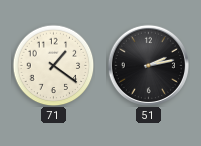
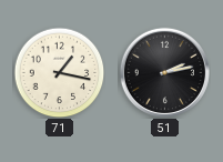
71: 1:21 -> 1:17
